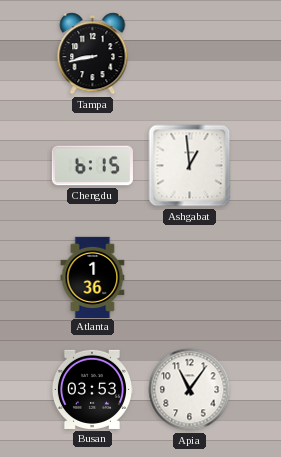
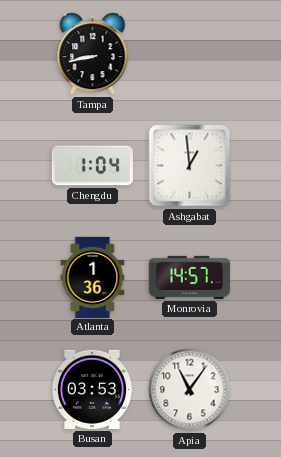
Chengdu: 6:15 -> 1:04
Monrovia: none -> 14:57
